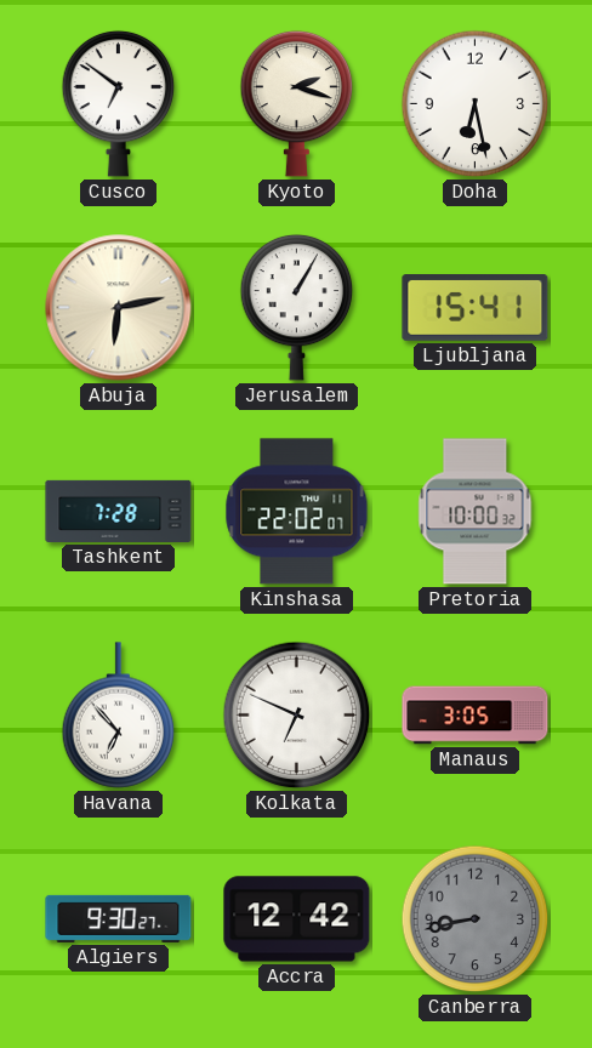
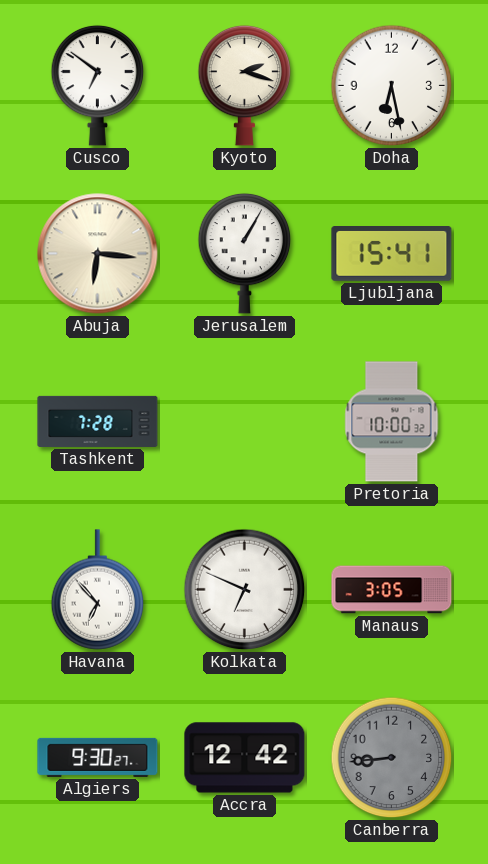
Abuja: 6:13 -> 6:16
Kinshasa: 22:02 -> none
Canberra: 8:43 -> 8:44
